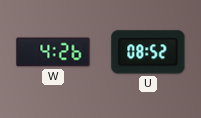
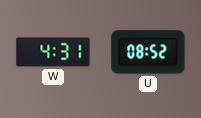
W: 4:26 -> 4:31
